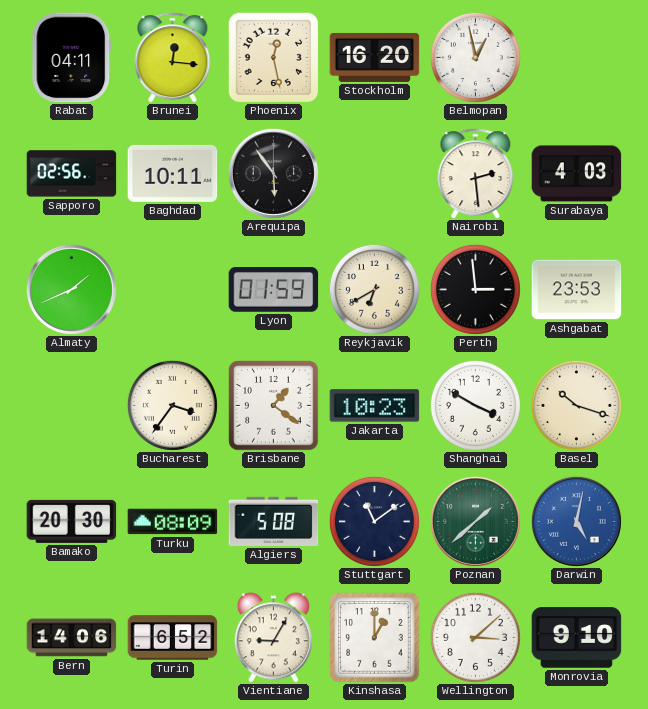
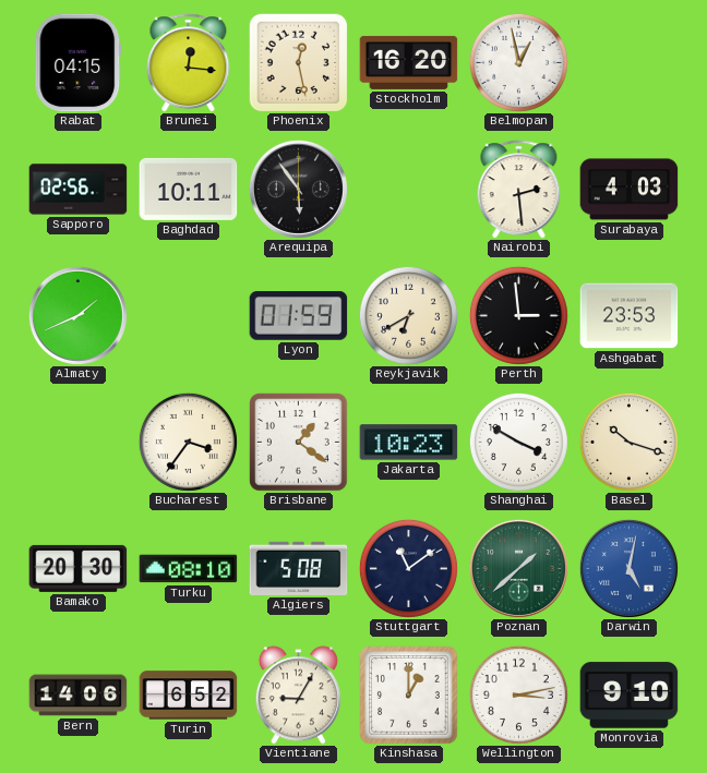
Rabat: 04:11 -> 04:15
Turku: 08:09 -> 08:10
Wellington: 3:08 -> 3:13
